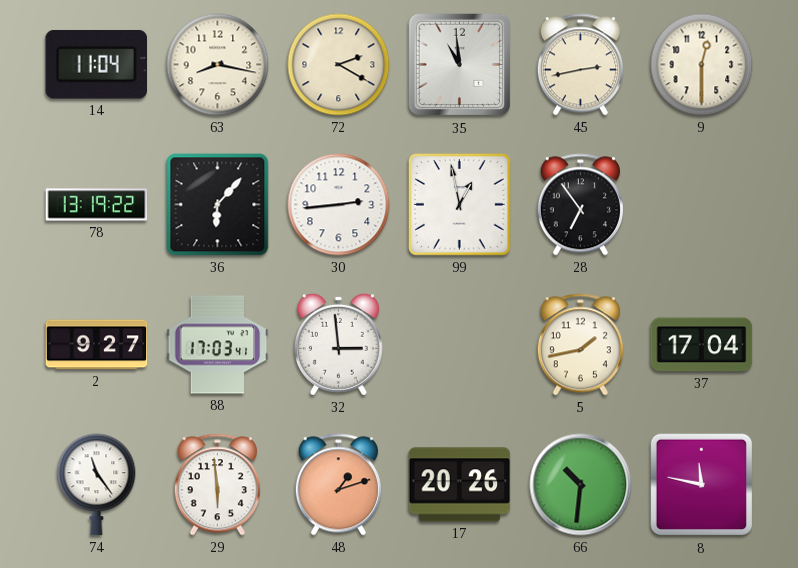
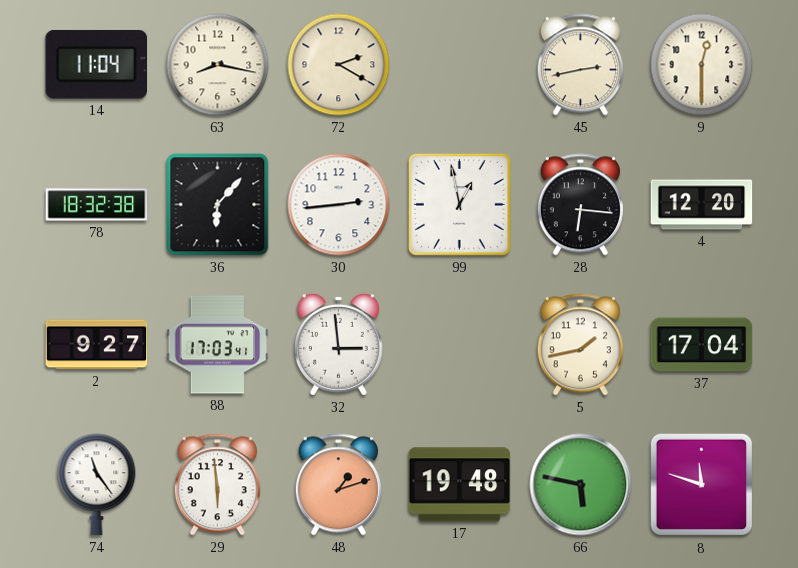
35: 10:59 -> none
78: 13:19 -> 18:32
28: 6:54 -> 6:16
4: none -> 12:20
17: 20:26 -> 19:48
66: 10:31 -> 5:47
8: 11:47 -> 11:48
